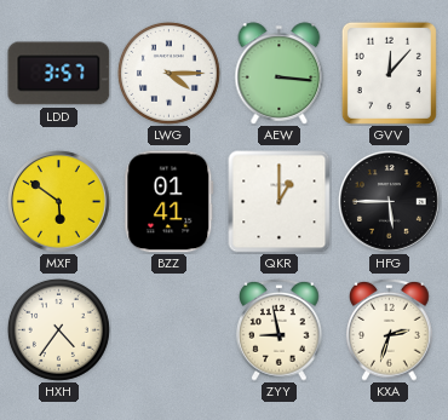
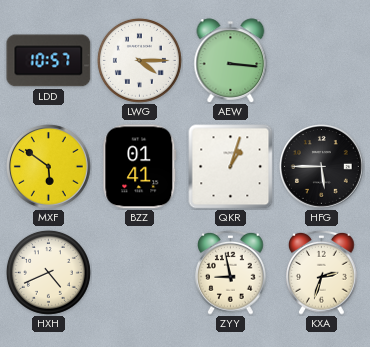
LDD: 3:57 -> 10:57
GVV: 12:07 -> none
QKR: 1:00 -> 1:03
HXH: 4:36 -> 4:41
